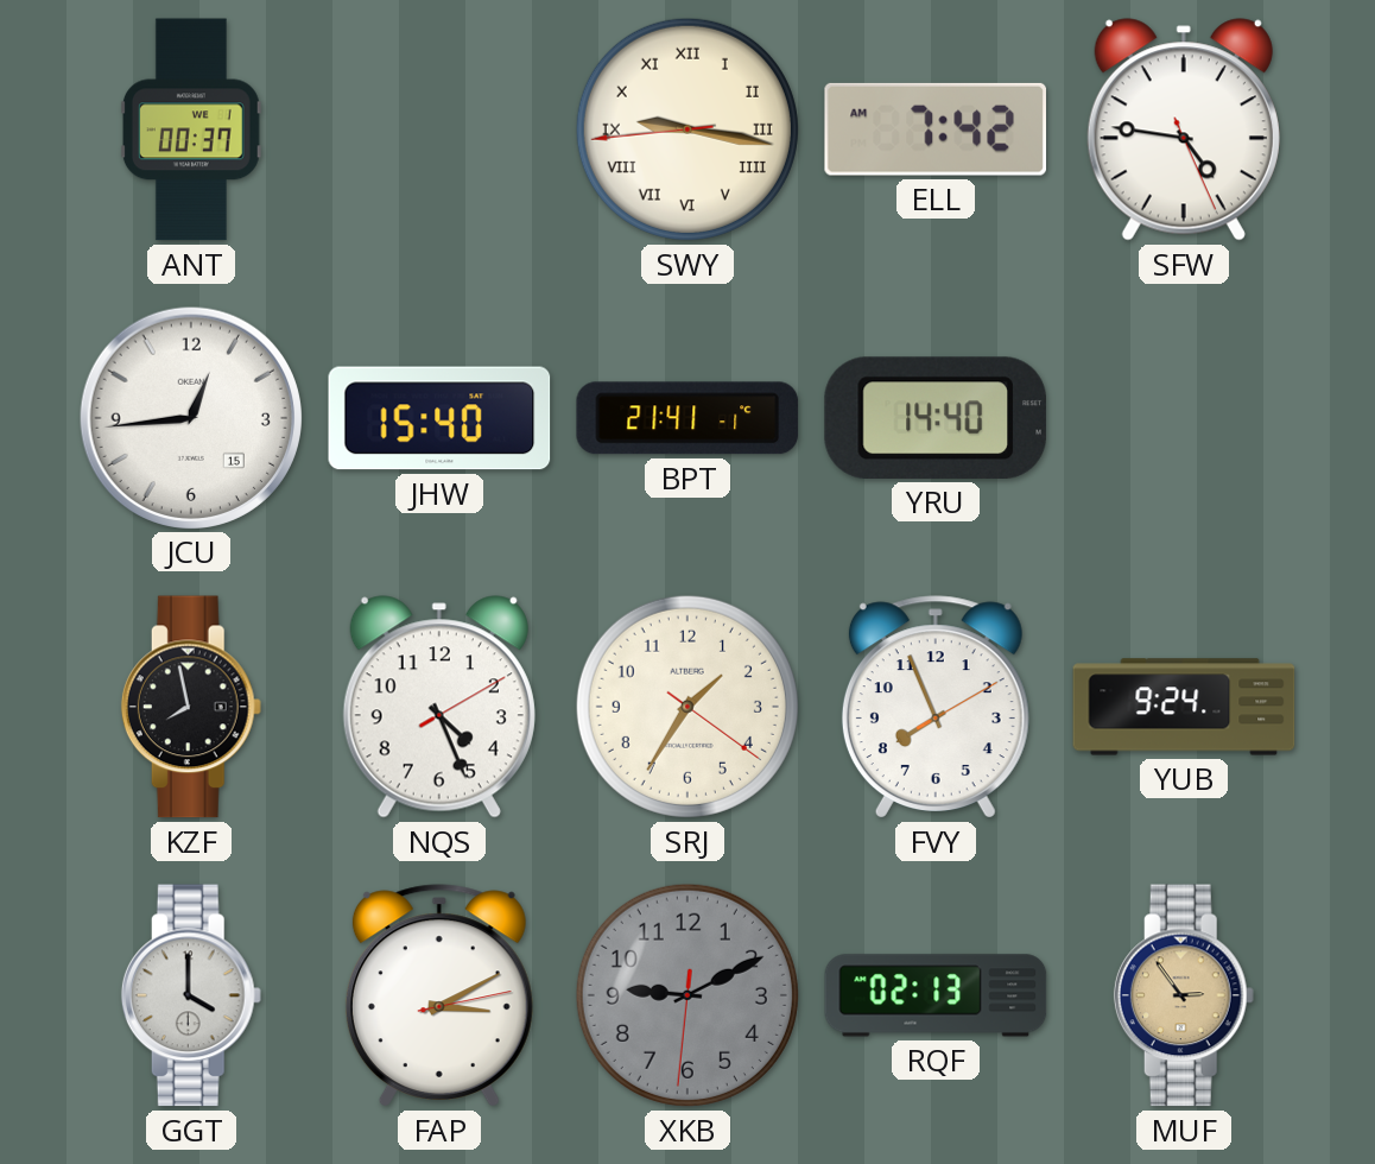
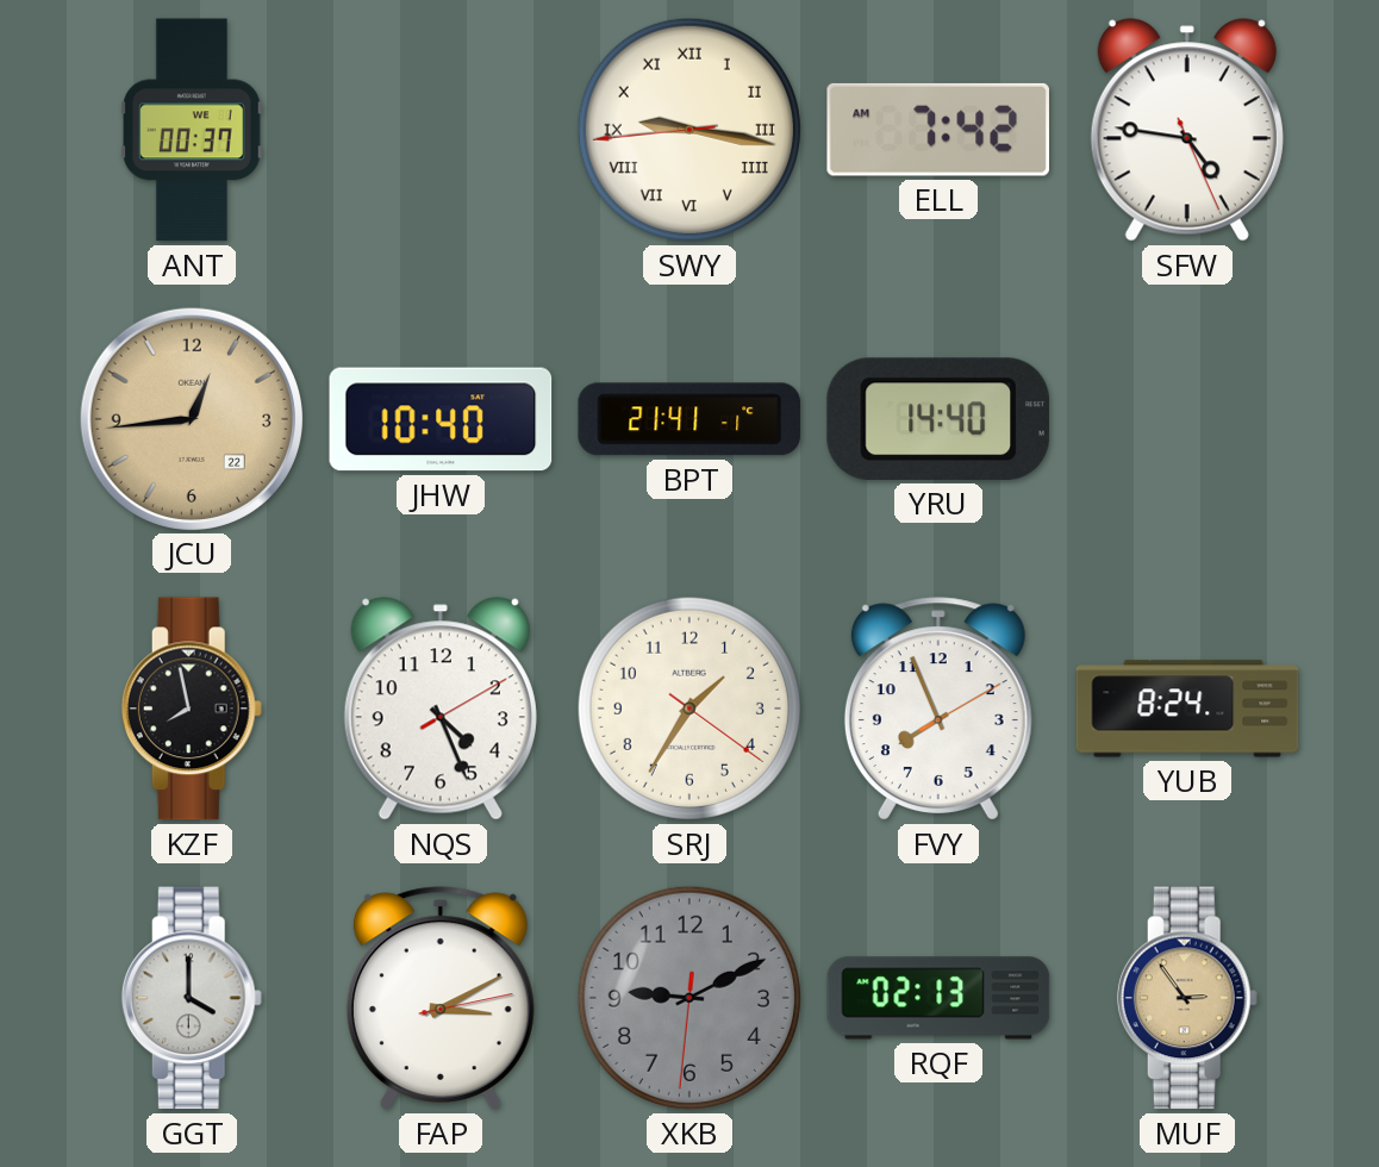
JCU date: 15 -> 22
JCU dial: white -> champagne
JHW: 15:40 -> 10:40
YUB: 9:24 -> 8:24
